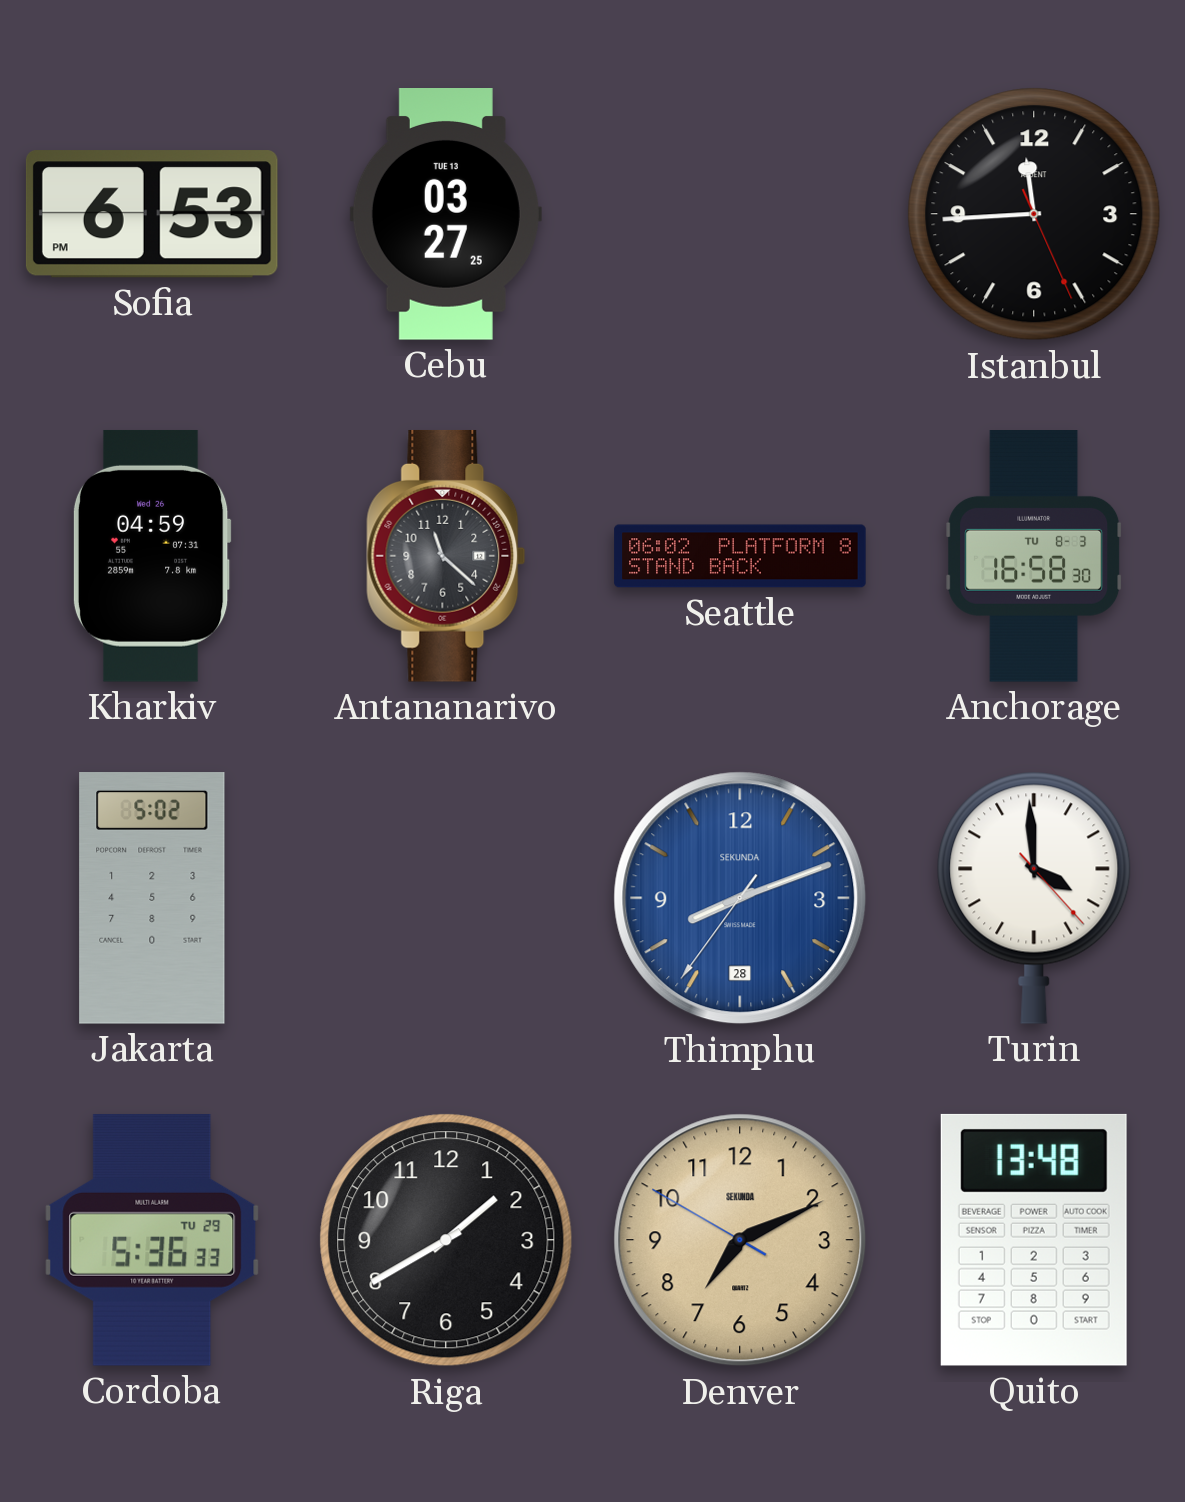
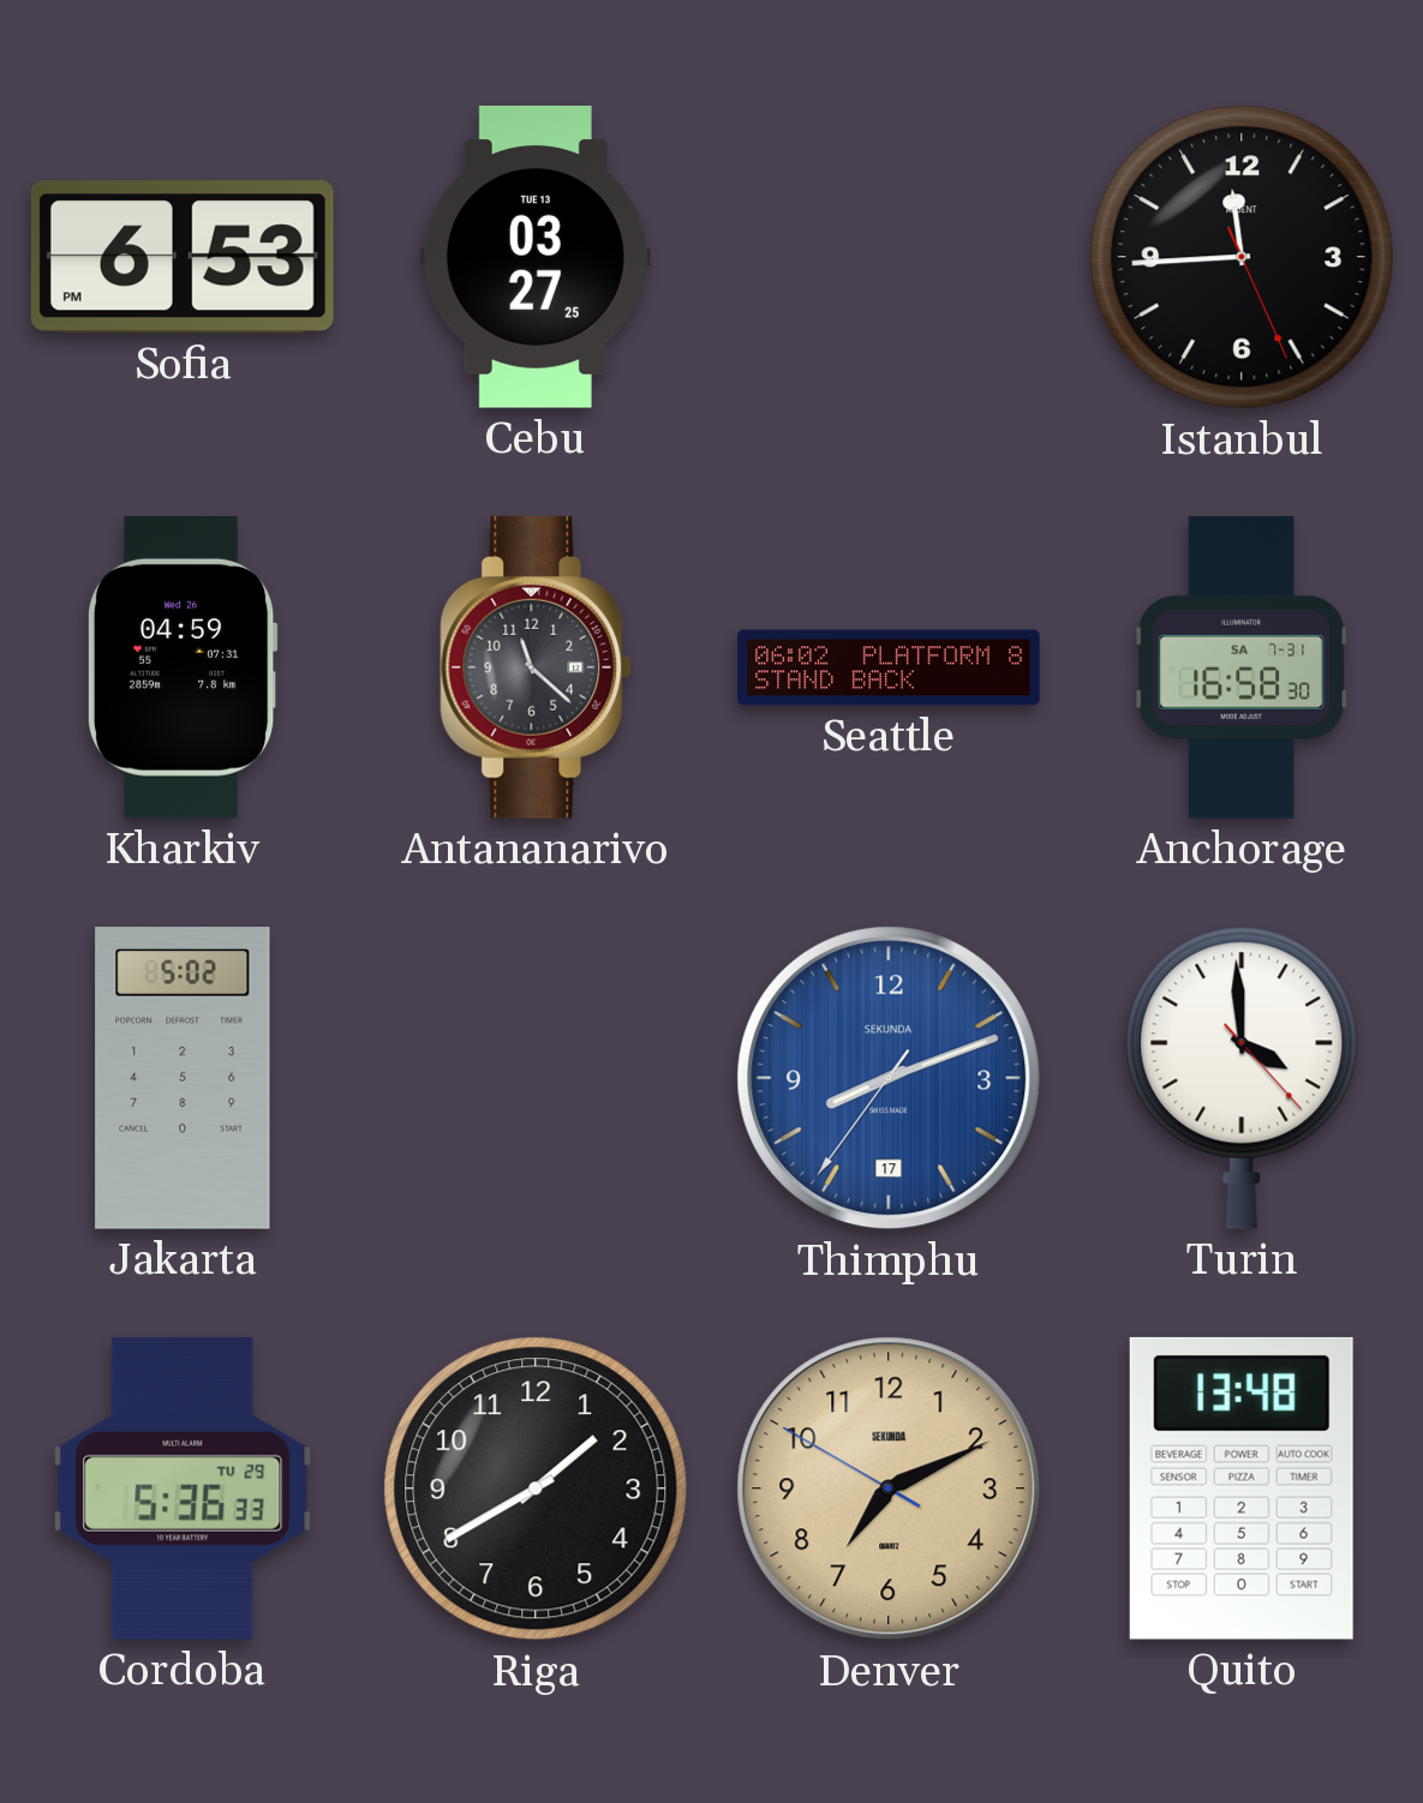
Anchorage date: TU 8-3 -> SA 7-31
Thimphu date: 28 -> 17
